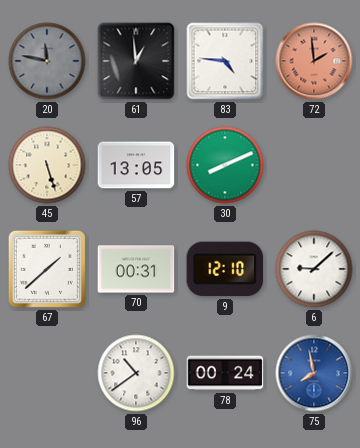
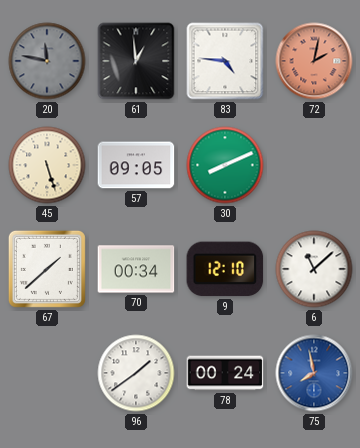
72: 1:59 -> 2:02
57: 13:05 -> 09:05
70: 00:31 -> 00:34
6: 9:08 -> 11:08
96: 10:39 -> 1:39
